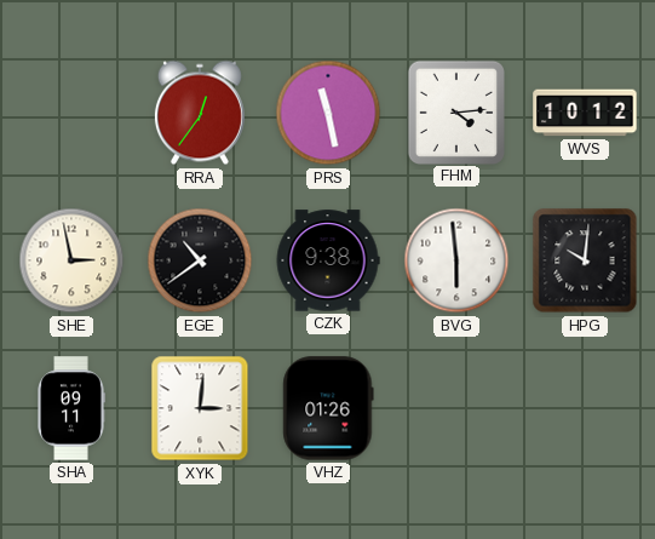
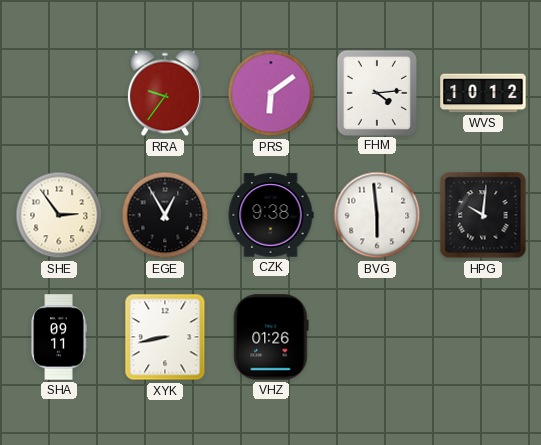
RRA: 12:36 -> 9:36
PRS: 11:28 -> 6:09
SHE: 2:58 -> 2:54
EGE: 10:39 -> 12:55
XYK: 3:01 -> 8:43
